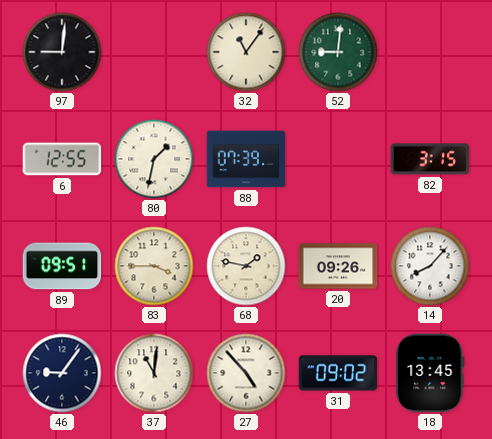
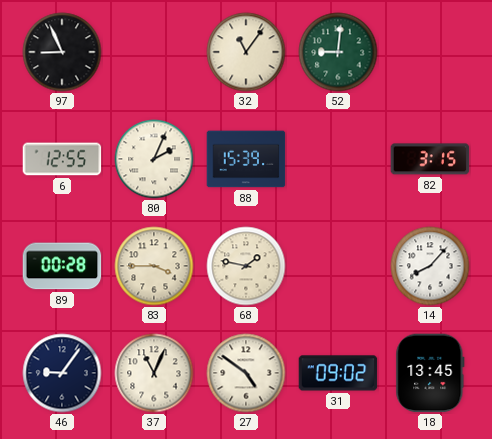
97: 9:01 -> 8:56
80: 1:32 -> 2:04
88: 07:39 -> 15:39
89: 09:51 -> 00:28
20: 09:26 -> none
37: 11:01 -> 11:04
27: 4:53 -> 4:51
